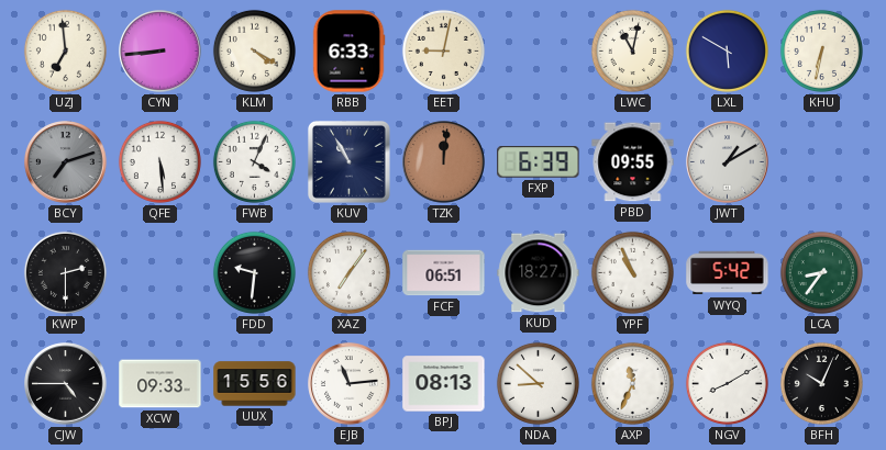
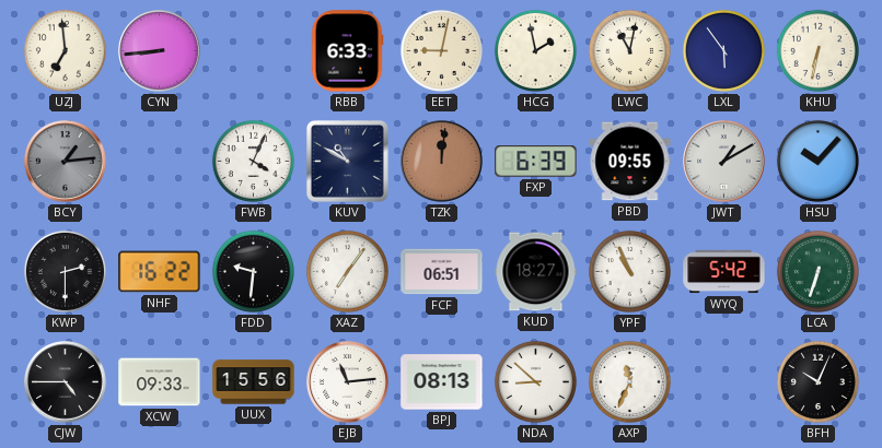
KLM: 4:20 -> none
HCG: none -> 1:58
LXL: 5:50 -> 5:54
BCY: 7:12 -> 1:14
QFE: 5:29 -> none
KUV: 10:55 -> 10:50
HSU: none -> 10:07
NHF: none -> 16:22
LCA: 8:36 -> 6:33
NGV: 8:10 -> none
